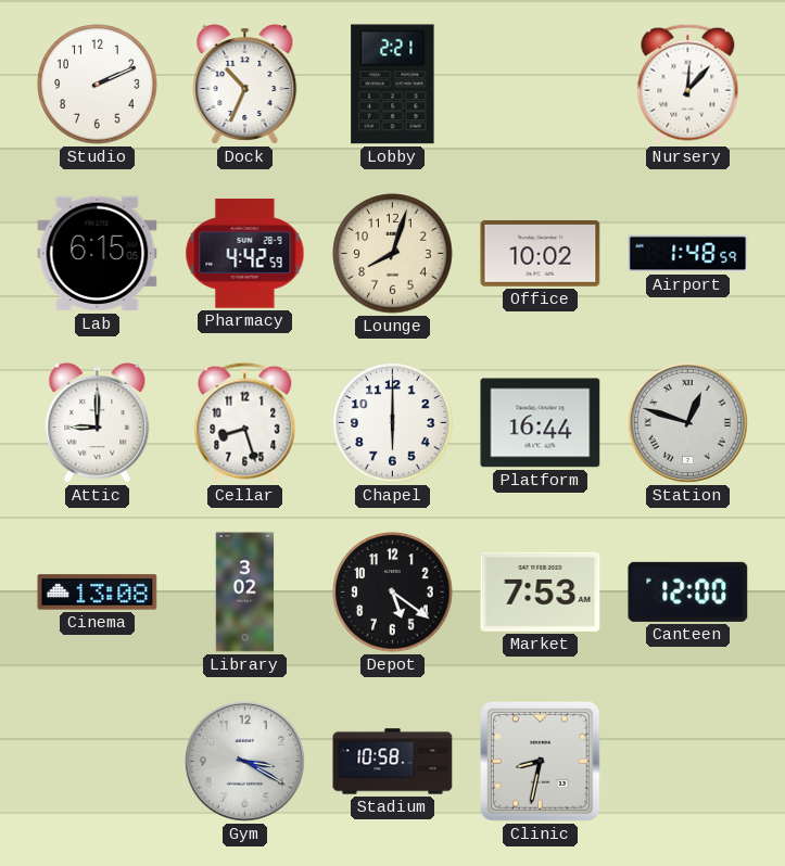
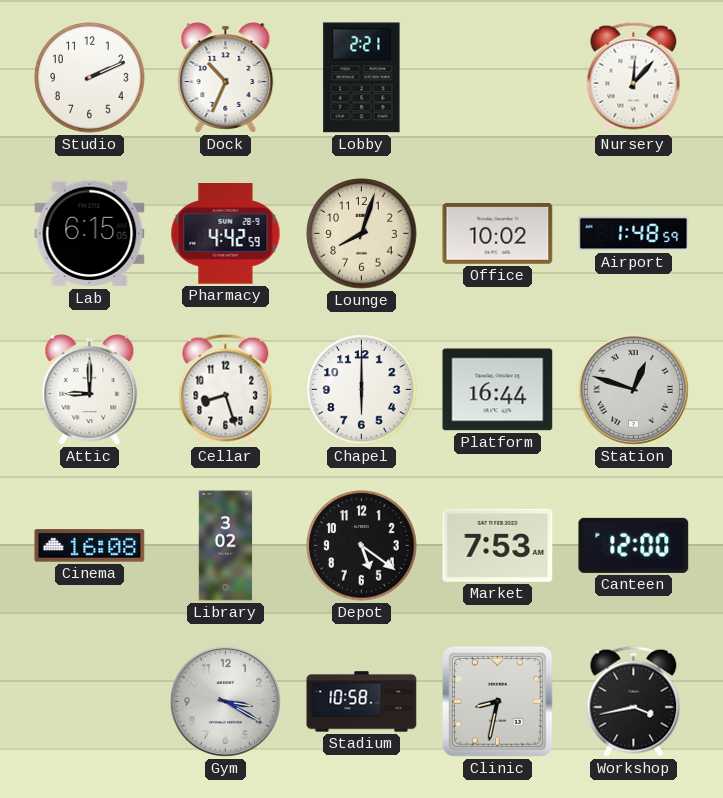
Cinema: 13:08 -> 16:08
Workshop: none -> 3:43
